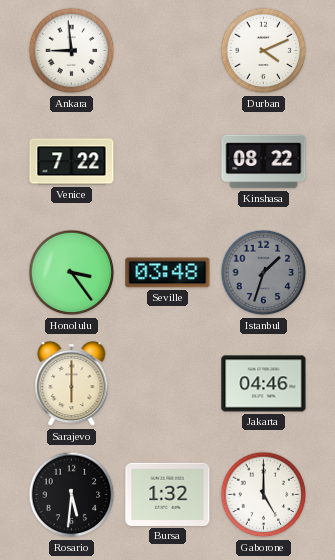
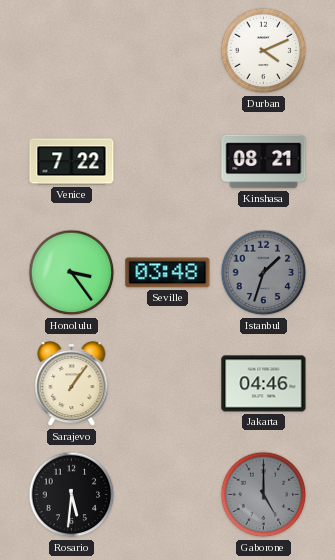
Ankara: 8:59 -> none
Kinshasa: 08:22 -> 08:21
Sarajevo: 6:00 -> 1:06
Bursa: 1:32 -> none
Gaborone dial: white -> grey
